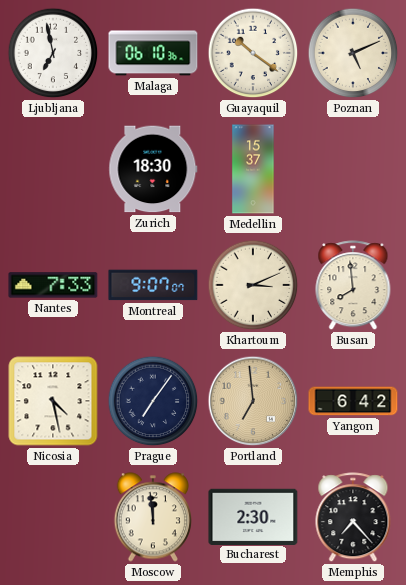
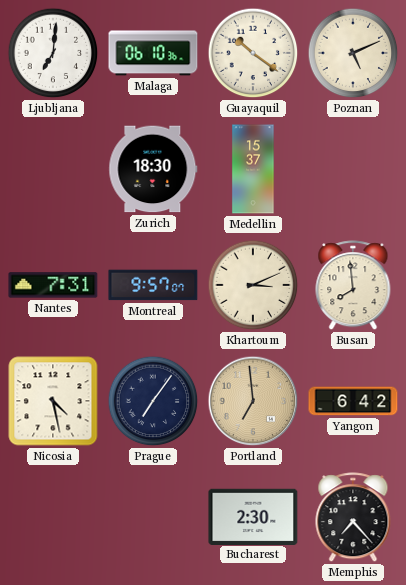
Ljubljana: 6:58 -> 7:01
Nantes: 7:33 -> 7:31
Montreal: 9:07 -> 9:57
Moscow: 11:59 -> none
